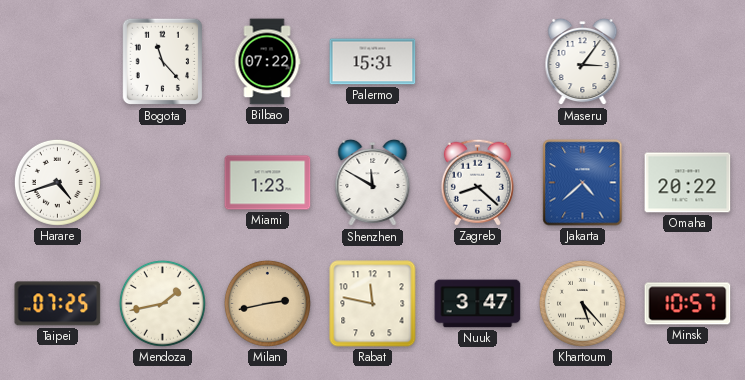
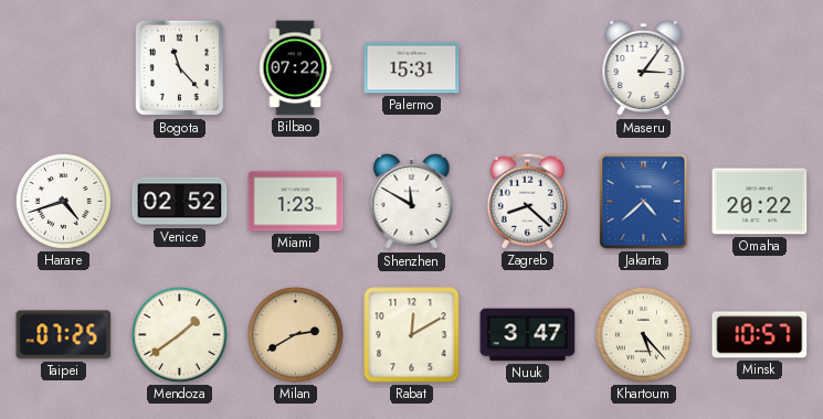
Venice: none -> 02:52
Mendoza: 1:43 -> 1:39
Milan: 2:43 -> 2:40
Rabat: 11:47 -> 12:10
